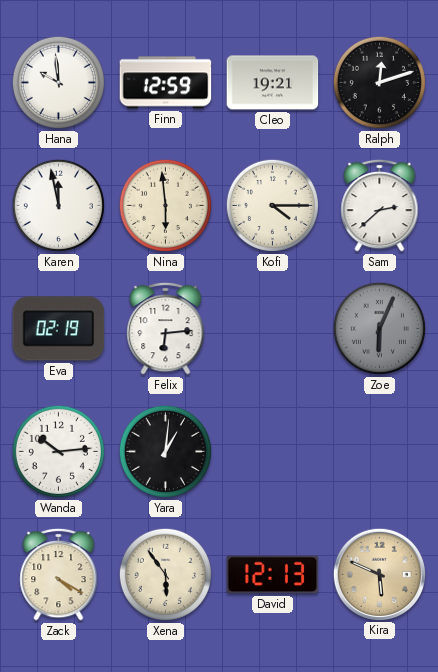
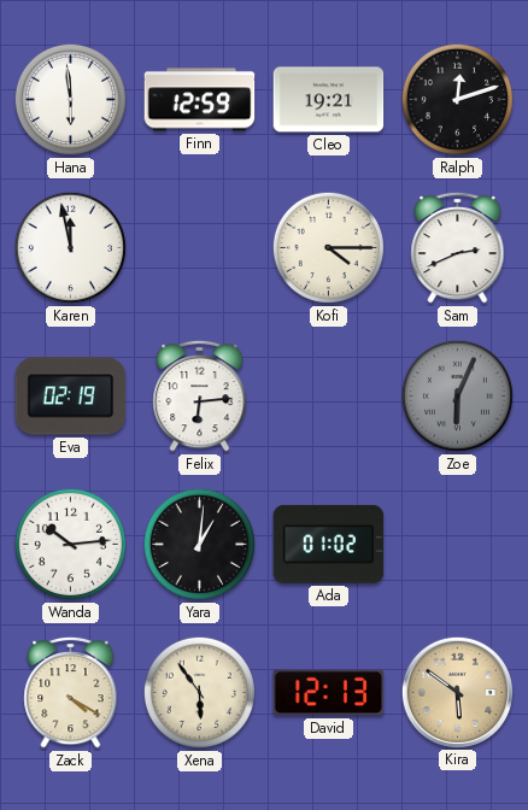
Hana: 9:59 -> 5:59
Nina: 5:59 -> none
Sam: 2:38 -> 2:41
Ada: none -> 01:02
Kira: 5:49 -> 5:51
